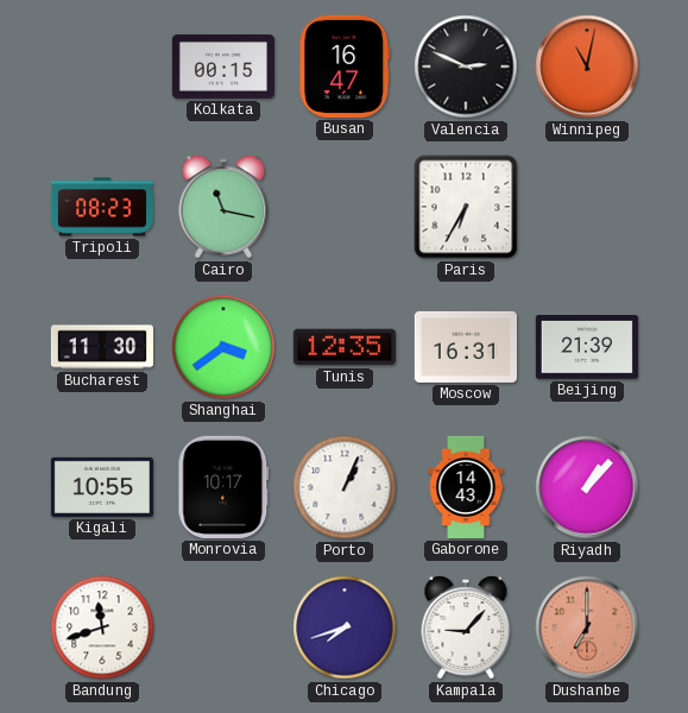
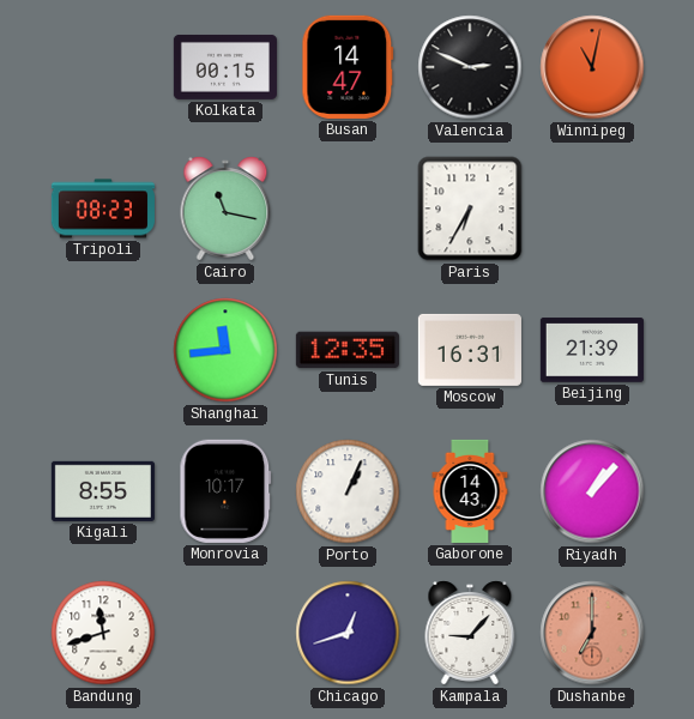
Busan: 16:47 -> 14:47
Bucharest: 11:30 -> none
Shanghai: 3:39 -> 11:44
Kigali: 10:55 -> 8:55
Chicago: 7:42 -> 12:42
